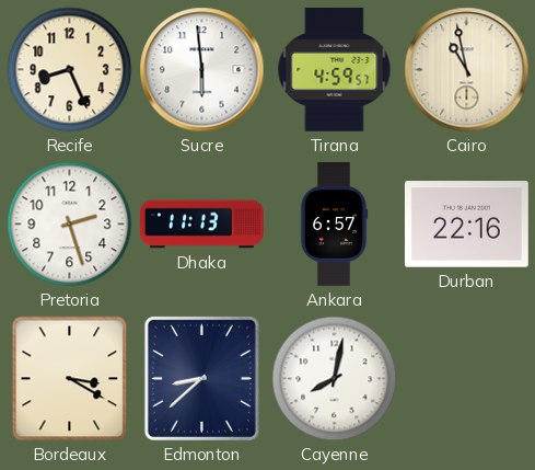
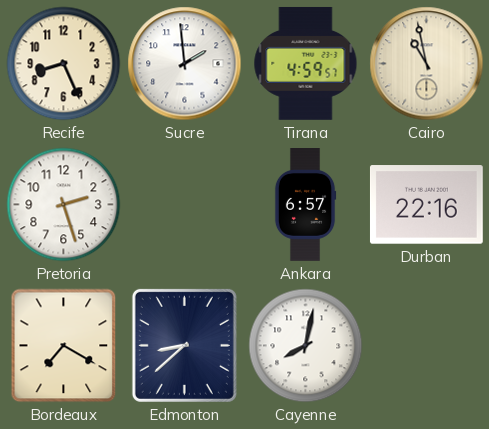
Sucre: 5:59 -> 1:59
Dhaka: 11:13 -> none
Bordeaux: 3:20 -> 7:20
